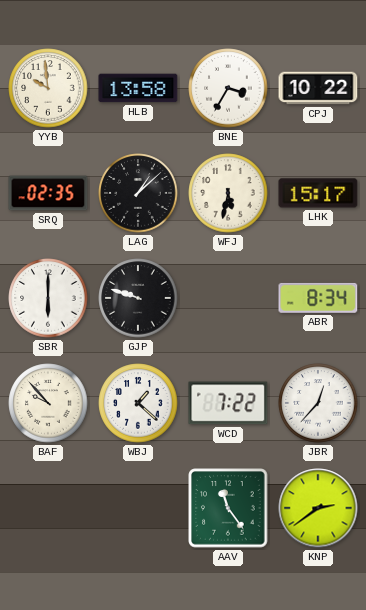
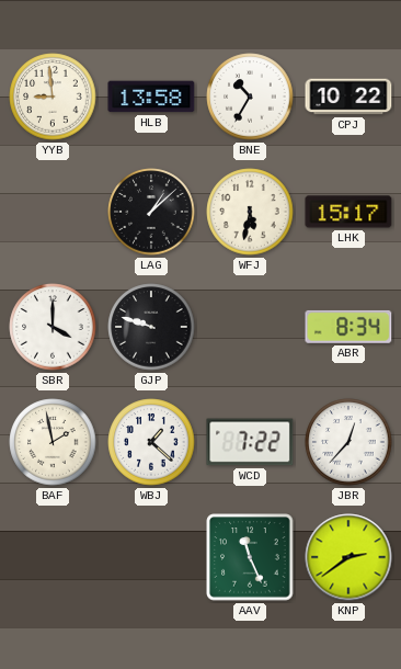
YYB: 9:59 -> 8:59
BNE: 3:35 -> 10:35
SRQ: 02:35 -> none
SBR: 6:00 -> 4:00
BAF: 9:53 -> 1:58
AAV: 11:24 -> 11:26
